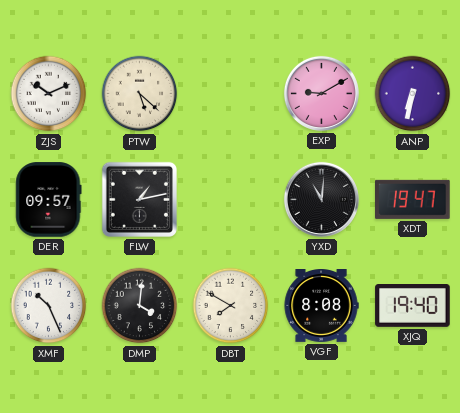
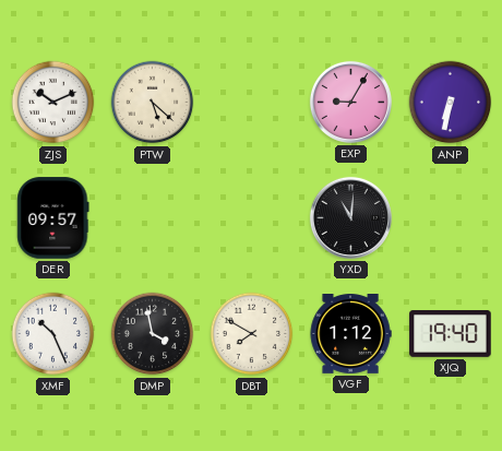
EXP: 9:10 -> 9:05
FLW: 1:13 -> none
XDT: 19:47 -> none
DMP: 4:01 -> 3:58
VGF: 8:08 -> 1:12
